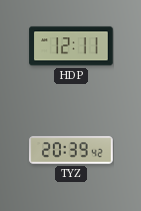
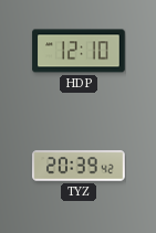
HDP: 12:11 -> 12:10
